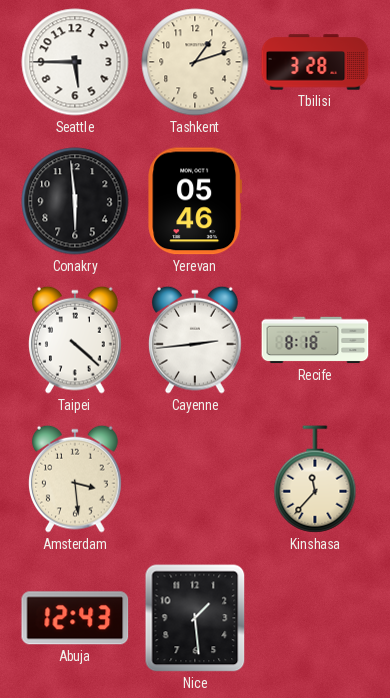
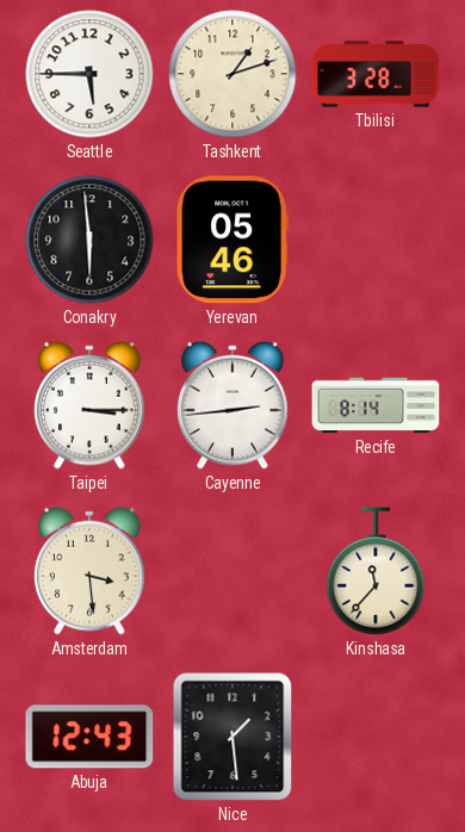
Taipei: 4:22 -> 3:15
Recife: 8:18 -> 8:14
